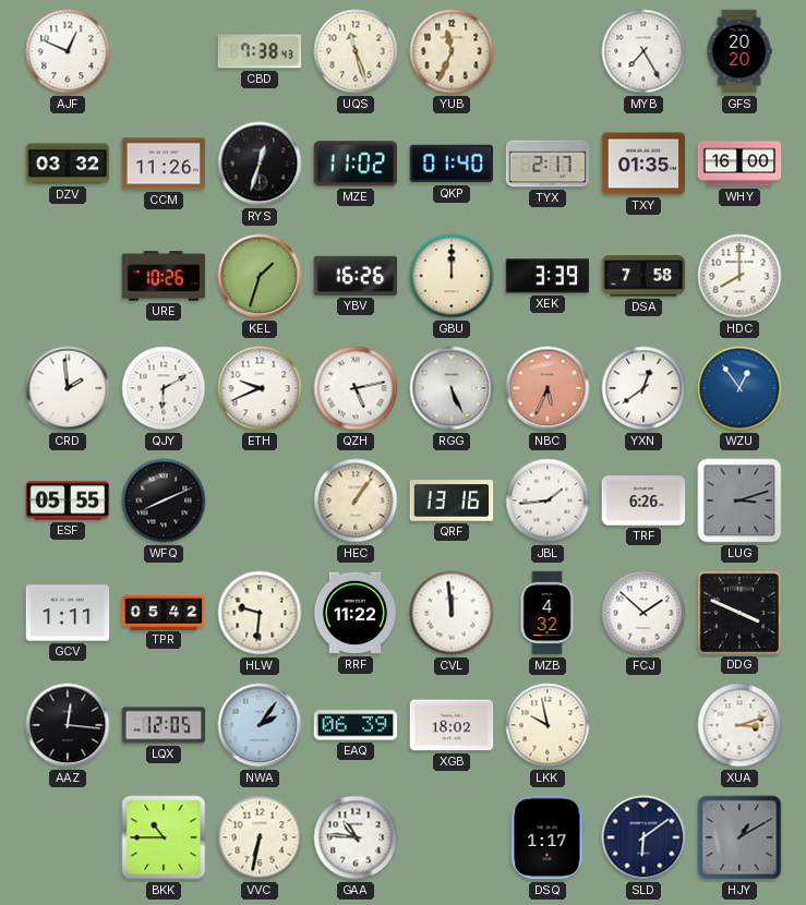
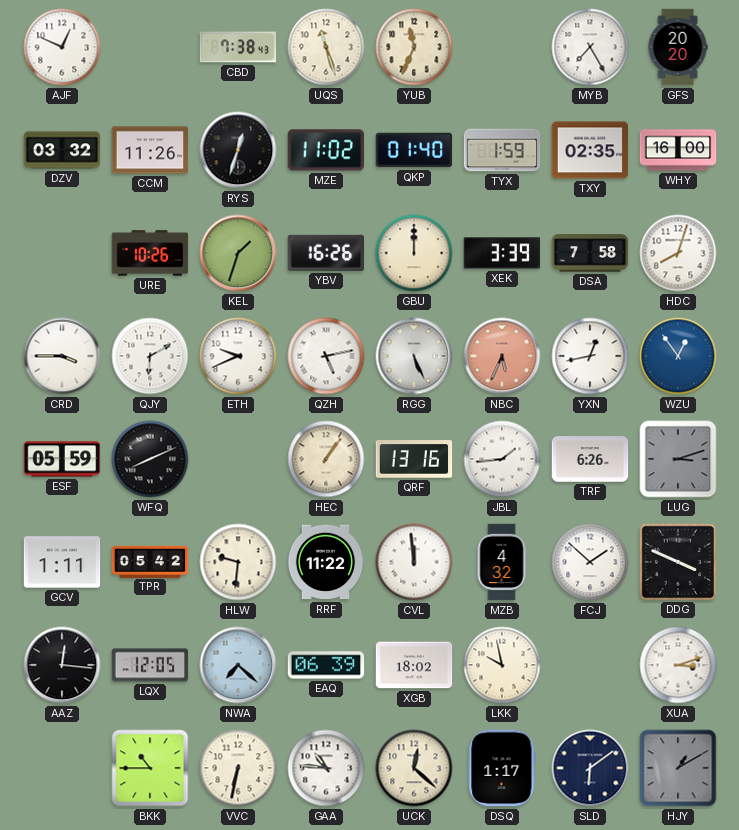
TYX: 2:17 -> 1:59
TXY: 01:35 -> 02:35
HDC: 8:00 -> 8:03
CRD: 1:59 -> 3:45
YXN: 12:39 -> 12:43
ESF: 05:55 -> 05:59
NWA: 2:06 -> 7:22
UCK: none -> 12:22
